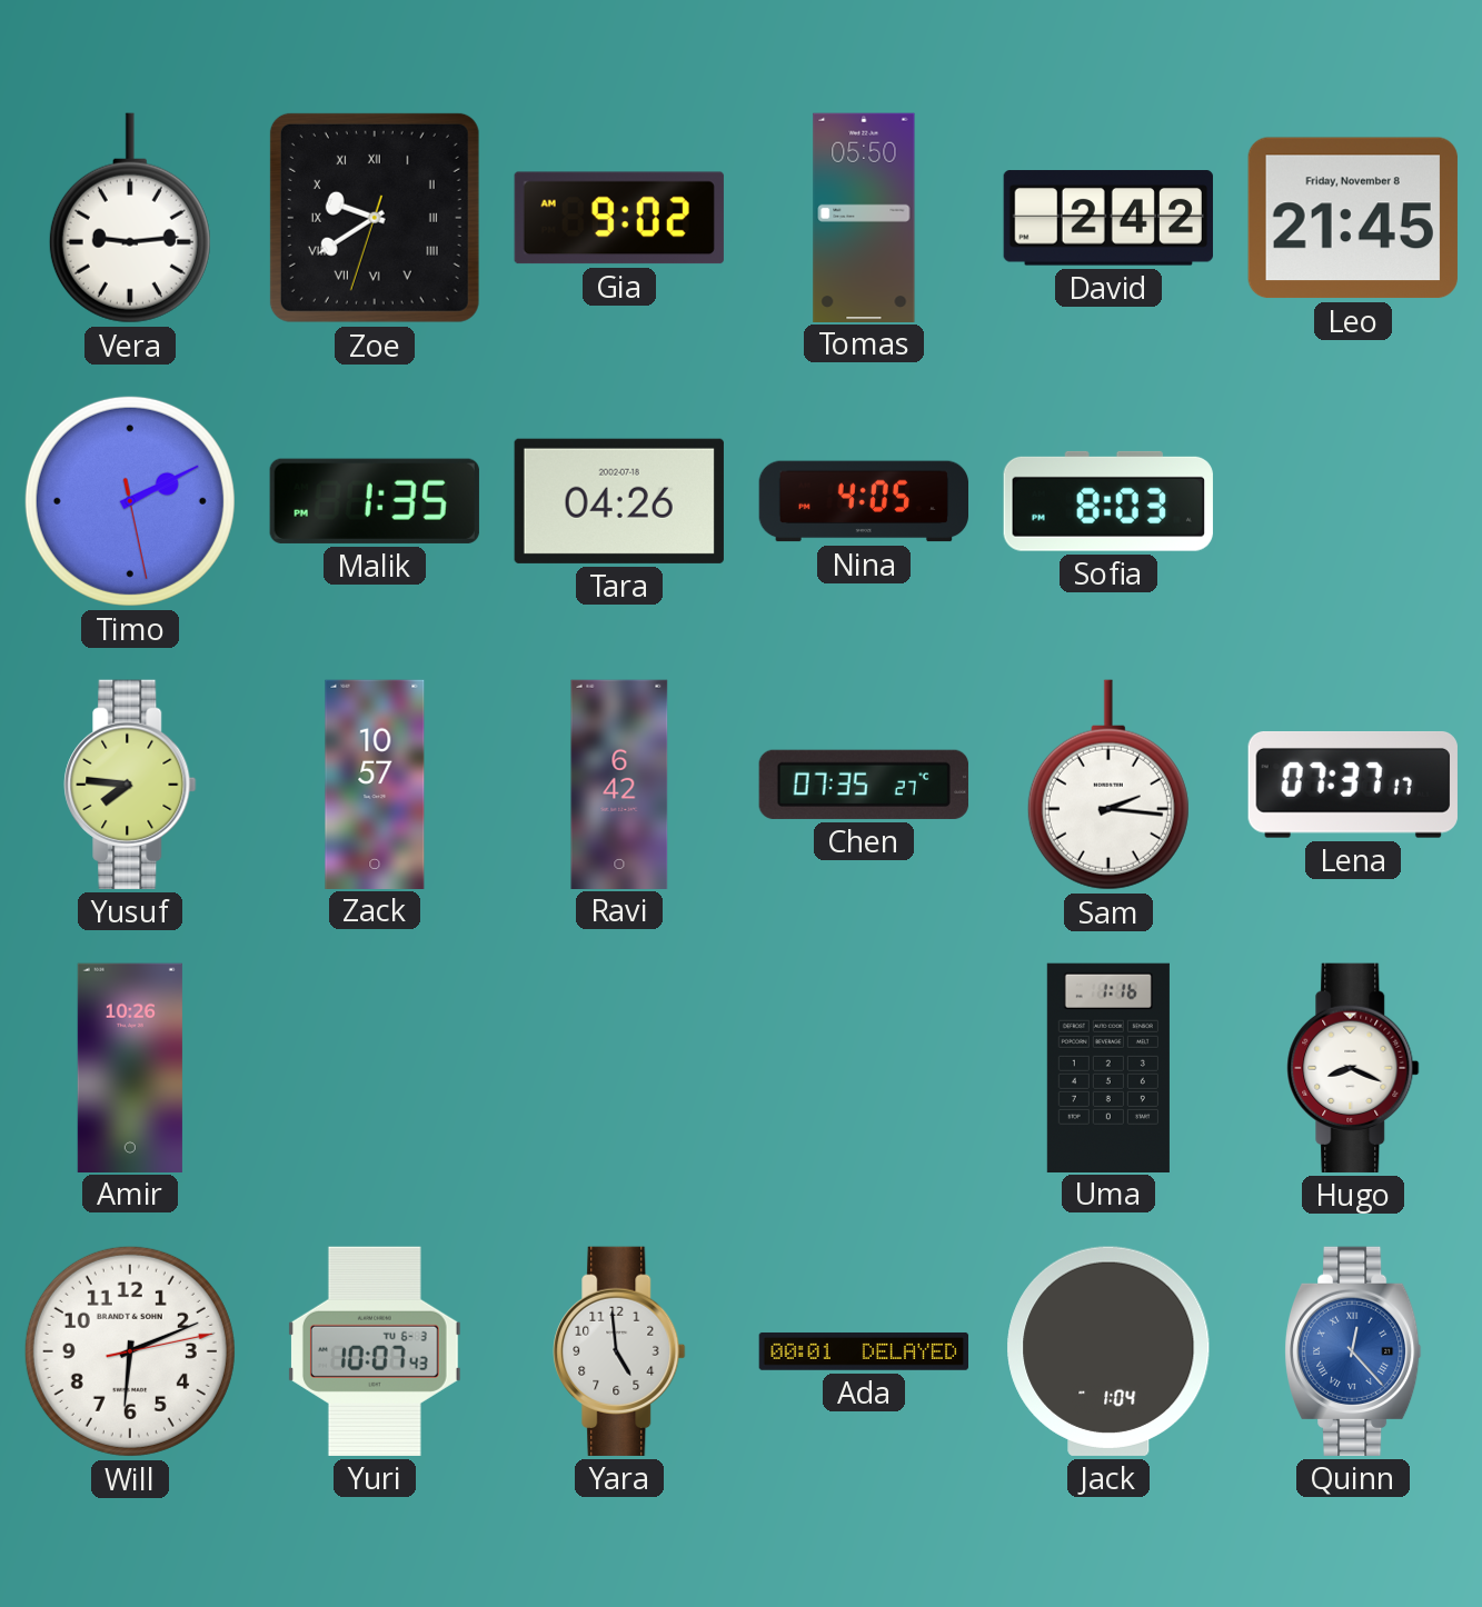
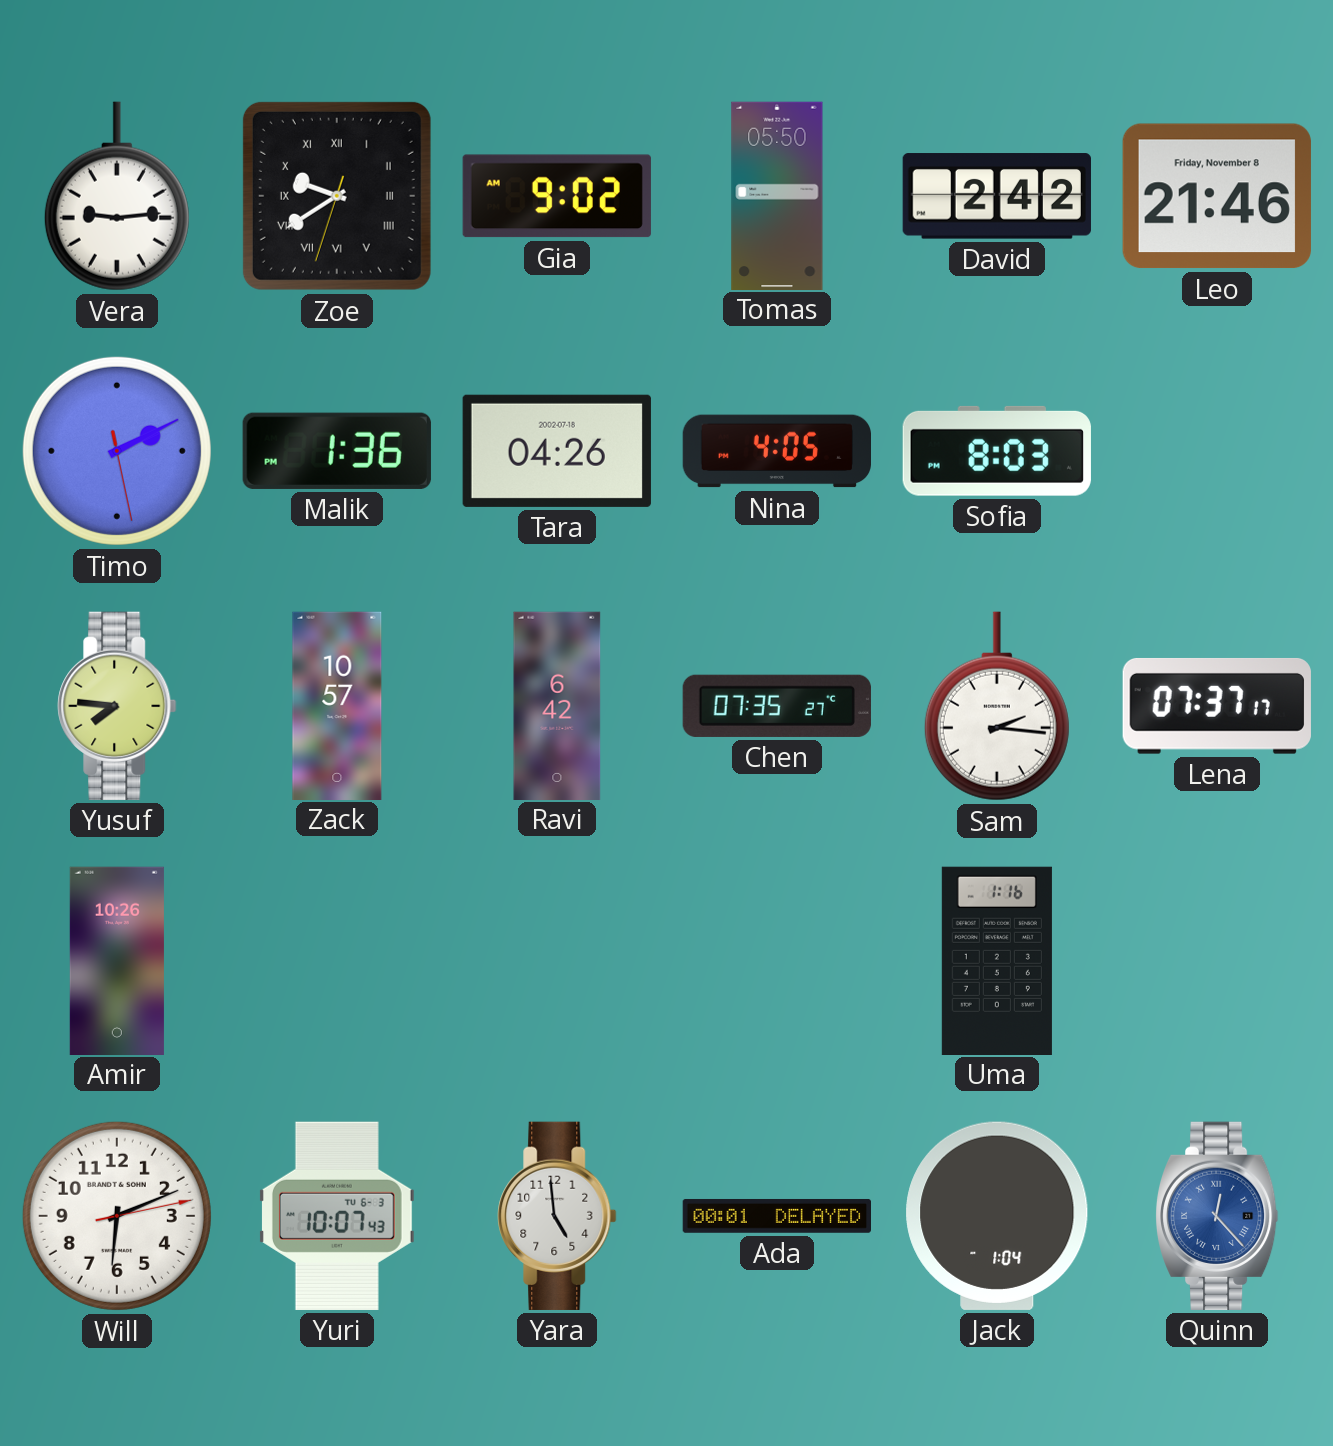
Leo: 21:45 -> 21:46
Malik: 1:35 -> 1:36
Hugo: 8:19 -> none
